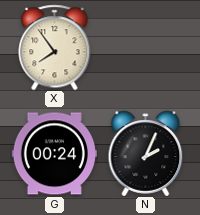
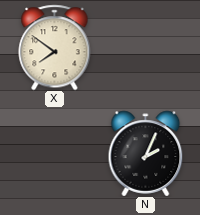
X: 7:54 -> 7:51
G: 00:24 -> none
